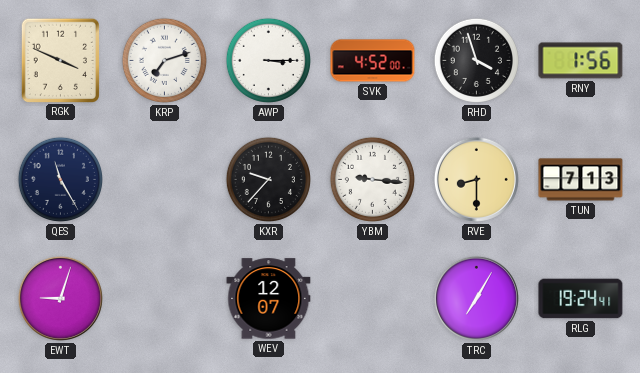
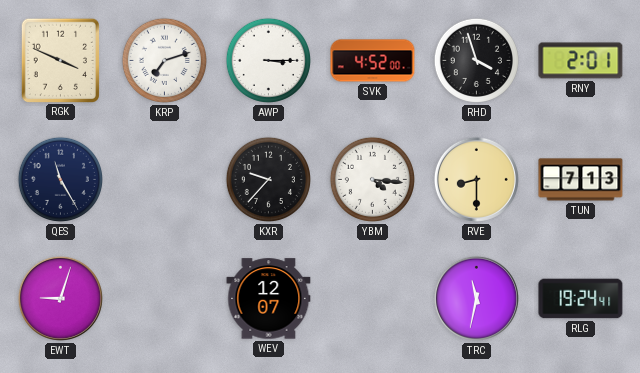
RNY: 1:56 -> 2:01
YBM: 9:16 -> 4:16
TRC: 7:05 -> 11:32
